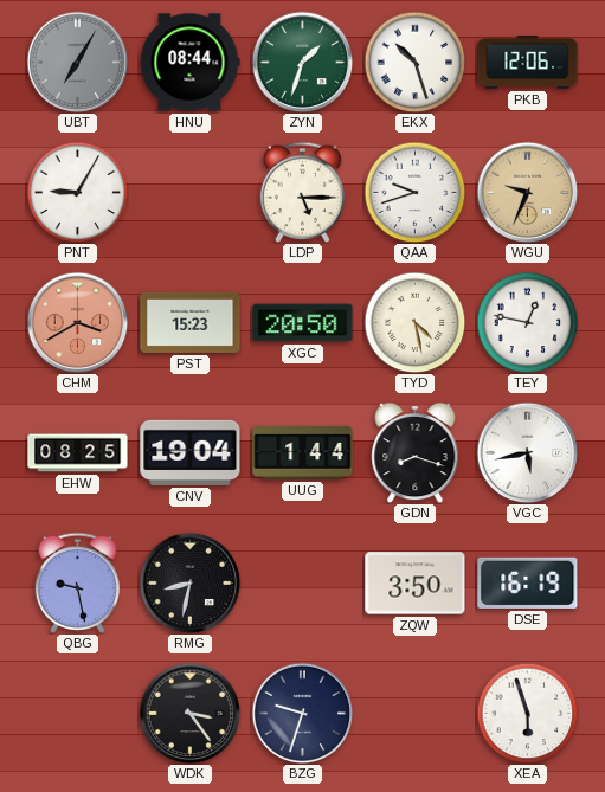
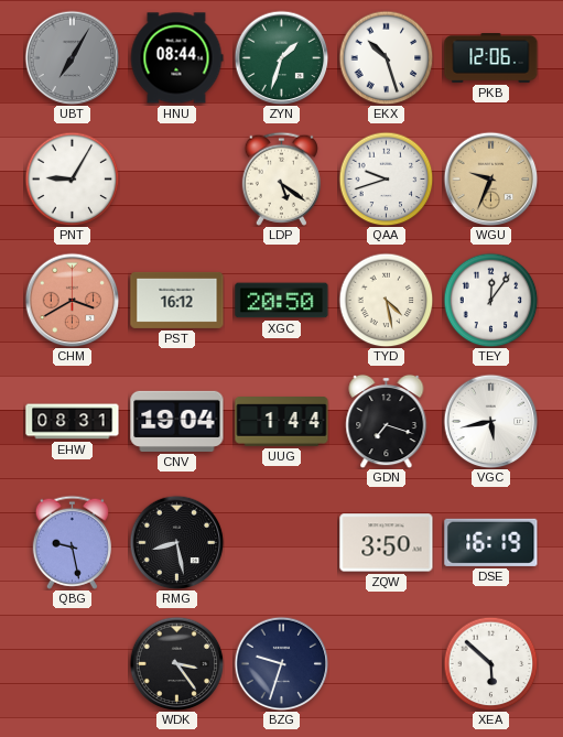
LDP: 5:15 -> 5:21
PST: 15:23 -> 16:12
TEY: 12:47 -> 12:06
EHW: 08:25 -> 08:31
GDN: 8:18 -> 7:18
RMG: 8:32 -> 8:28
XEA: 5:57 -> 5:52
